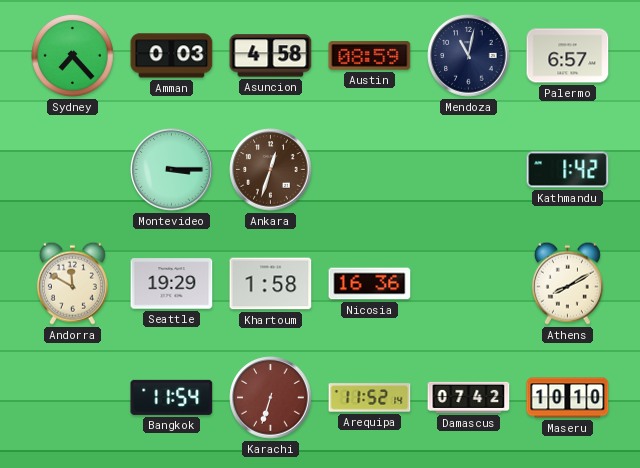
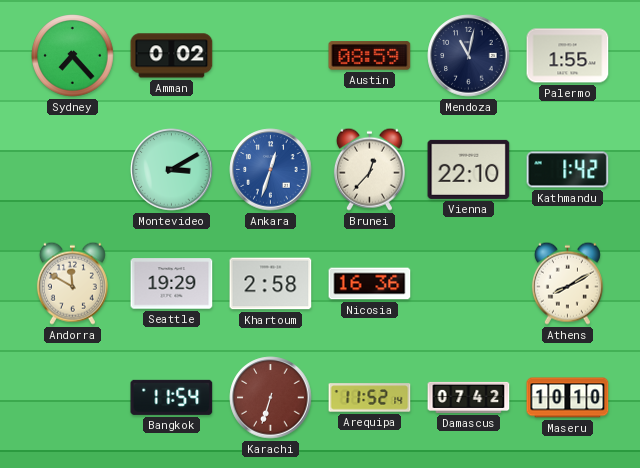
Amman: 0:03 -> 0:02
Asuncion: 4:58 -> none
Palermo: 6:57 -> 1:55
Montevideo: 3:15 -> 3:10
Ankara dial: brown -> blue
Brunei: none -> 12:37
Vienna: none -> 22:10
Khartoum: 1:58 -> 2:58
